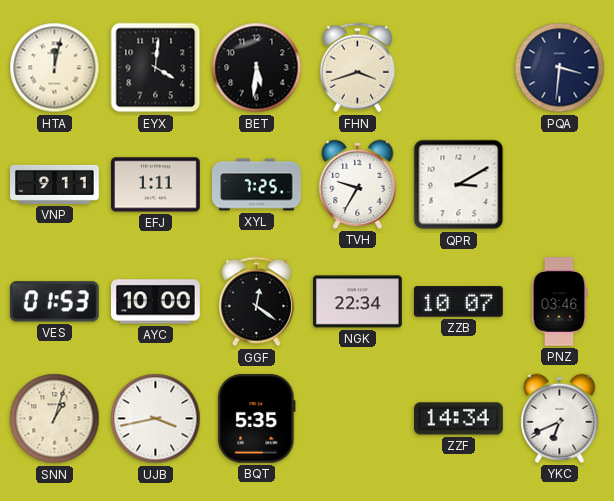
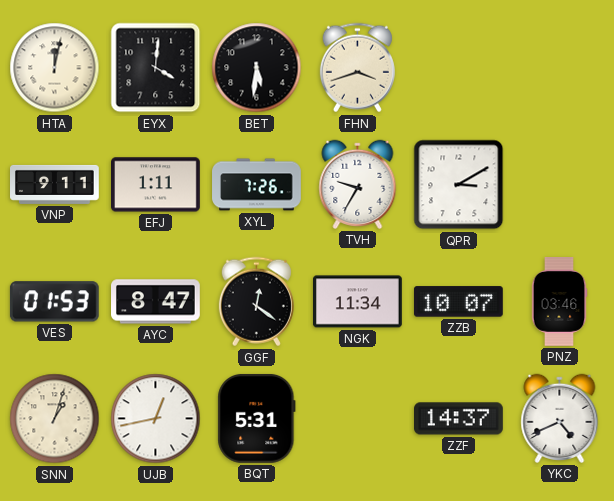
PQA: 3:31 -> none
XYL: 7:25 -> 7:26
AYC: 10:00 -> 8:47
NGK: 22:34 -> 11:34
UJB: 3:43 -> 12:43
BQT: 5:35 -> 5:31
ZZF: 14:34 -> 14:37
YKC: 6:41 -> 4:41
